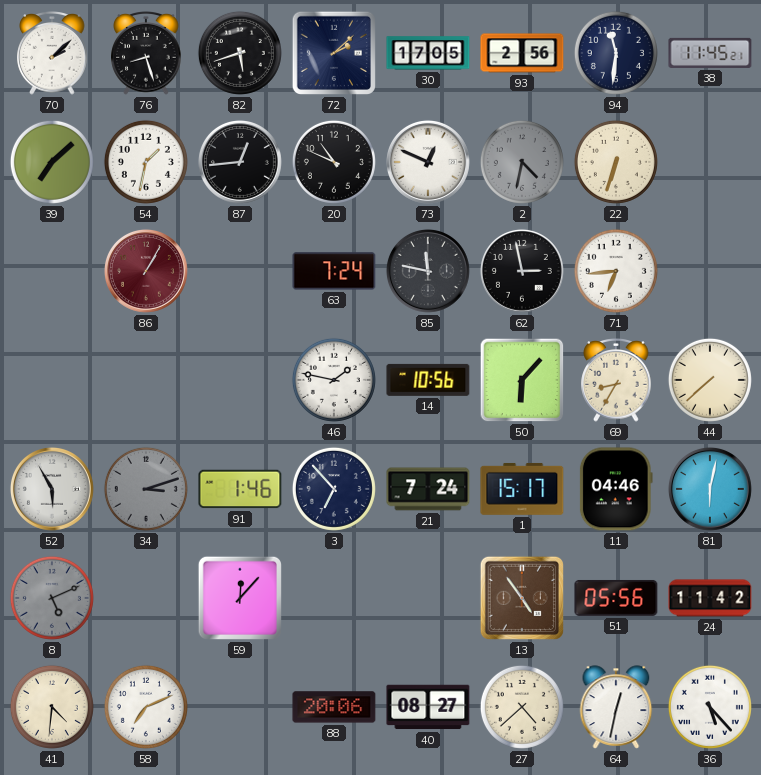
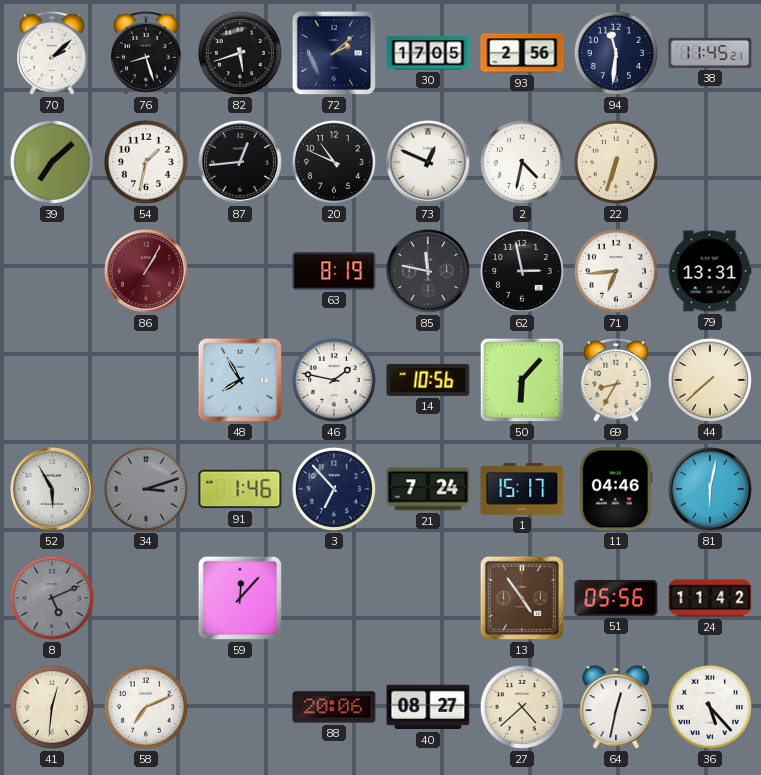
2 dial: grey -> white
63: 7:24 -> 8:19
79: none -> 13:31
48: none -> 7:55
41: 4:31 -> 12:31
